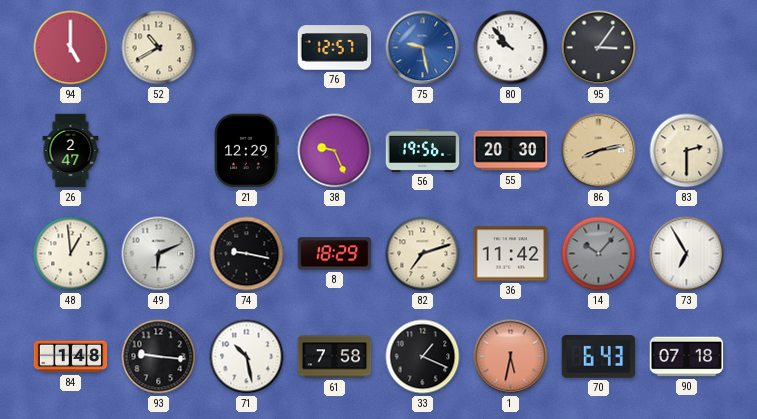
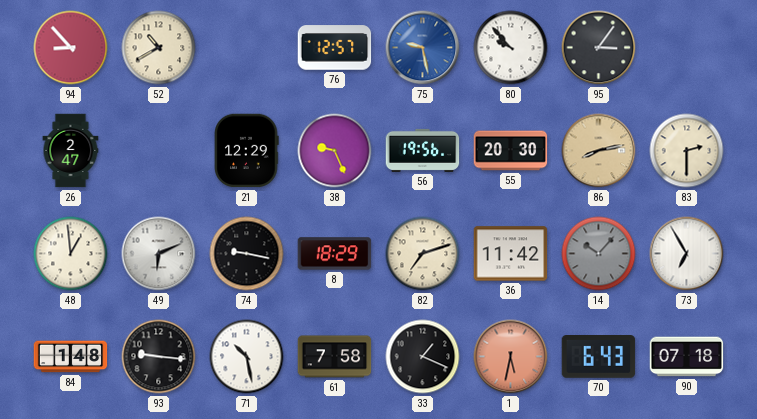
94: 5:00 -> 8:53
